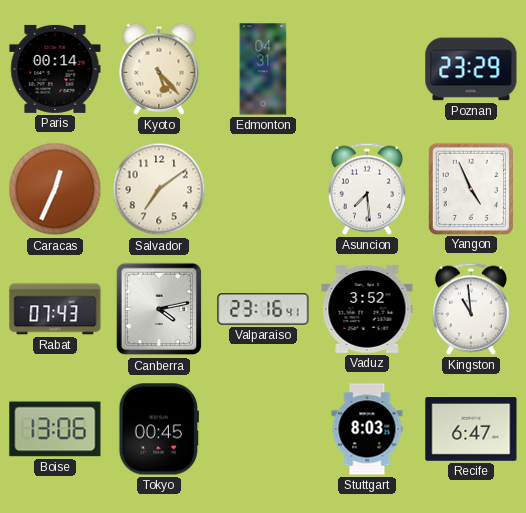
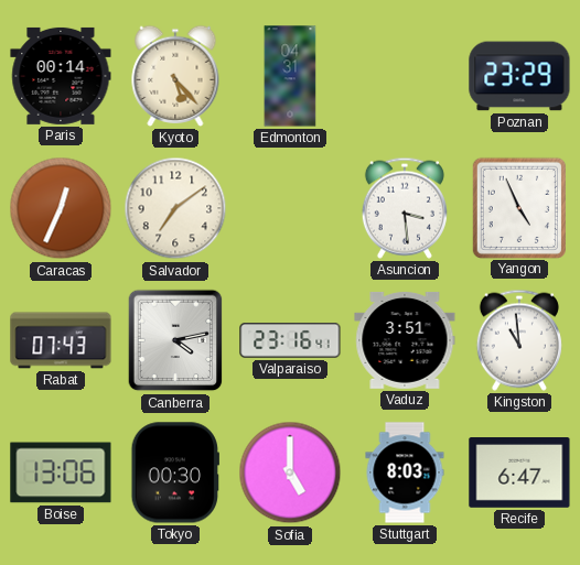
Asuncion: 7:29 -> 3:29
Vaduz: 3:52 -> 3:51
Tokyo: 00:45 -> 00:30
Sofia: none -> 5:00
